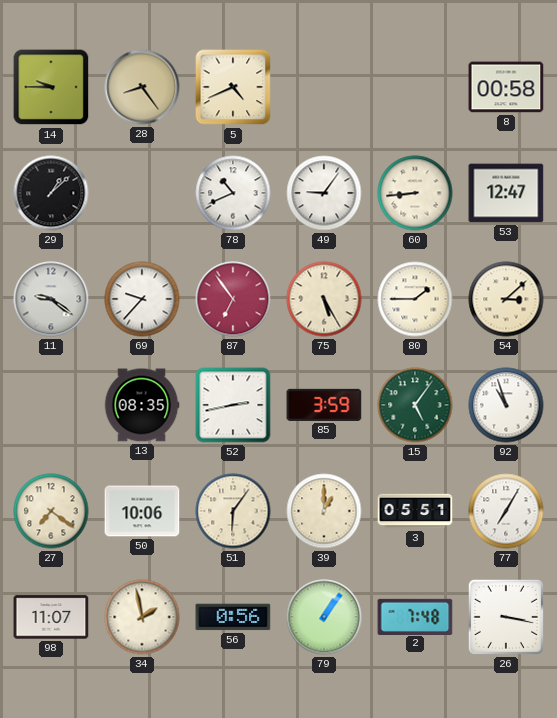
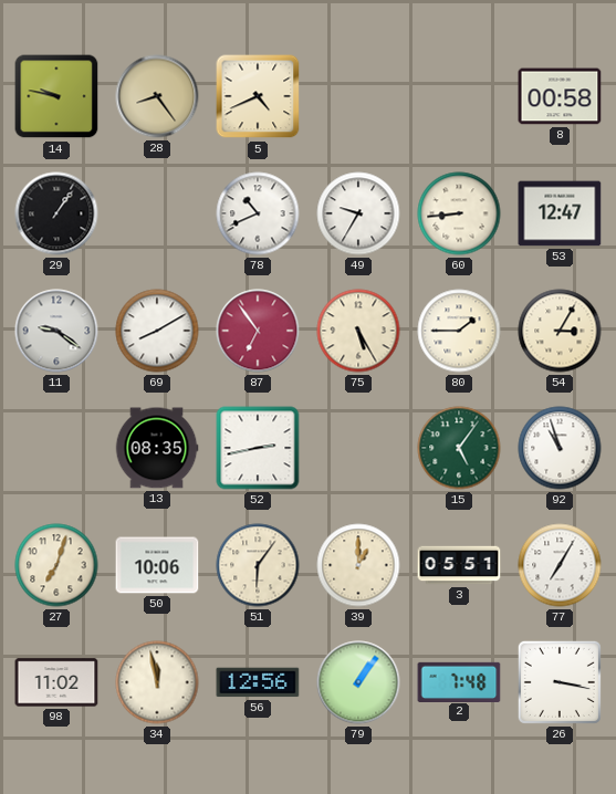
14: 9:45 -> 9:47
29: 1:08 -> 1:06
49: 9:06 -> 9:35
69: 9:37 -> 8:10
54: 3:08 -> 3:05
85: 3:59 -> none
27: 7:21 -> 7:03
98: 11:07 -> 11:02
34: 1:58 -> 11:58
56: 0:56 -> 12:56
